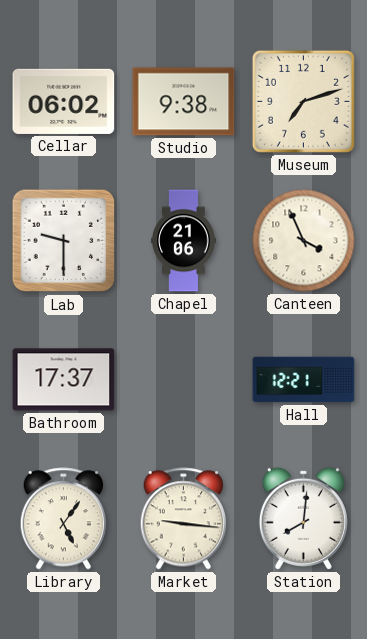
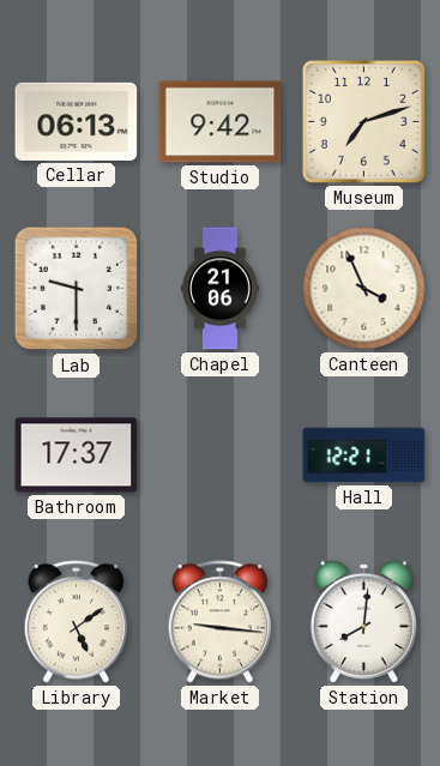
Cellar: 06:02 -> 06:13
Studio: 9:38 -> 9:42
Library: 5:06 -> 5:09
